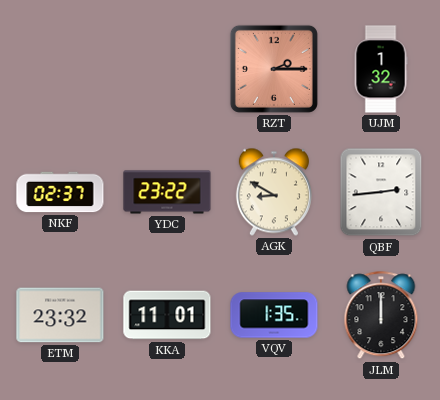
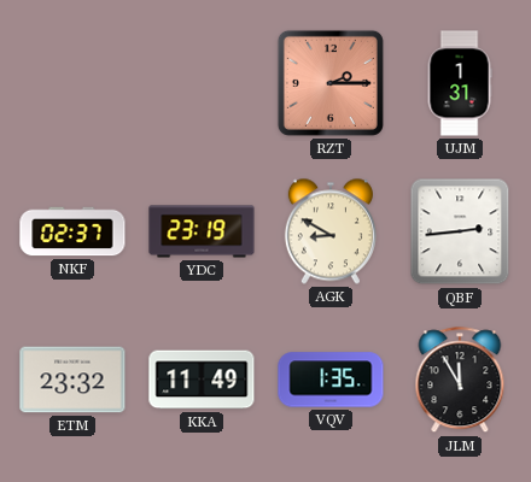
UJM: 1:32 -> 1:31
YDC: 23:22 -> 23:19
KKA: 11:01 -> 11:49
JLM: 12:00 -> 11:55
